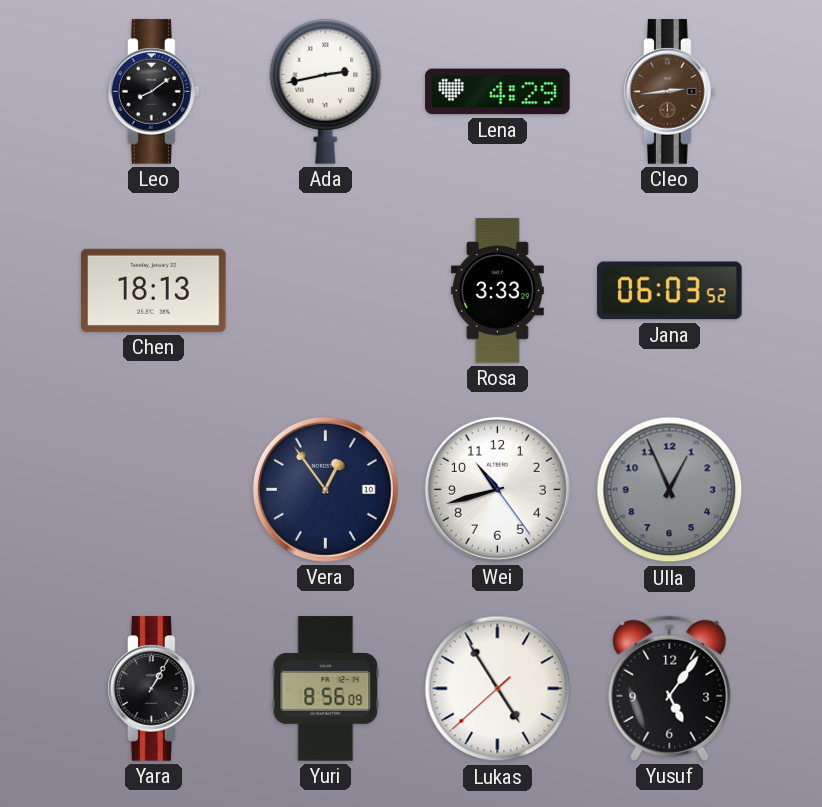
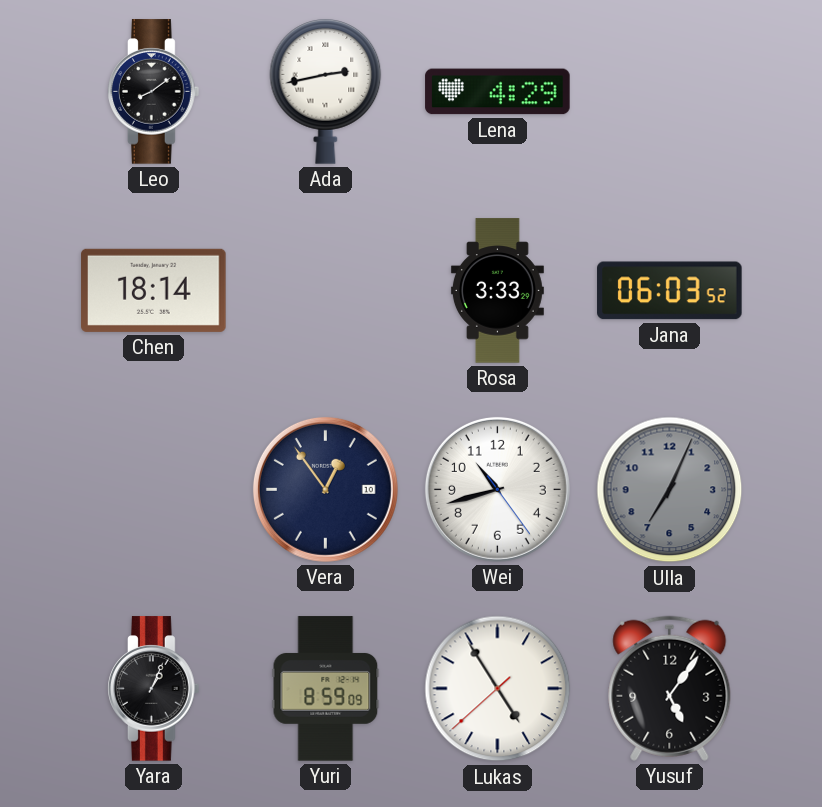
Cleo: 2:44 -> none
Chen: 18:13 -> 18:14
Ulla: 12:56 -> 7:04
Yara: 1:05 -> 1:04
Yuri: 8:56 -> 8:59
